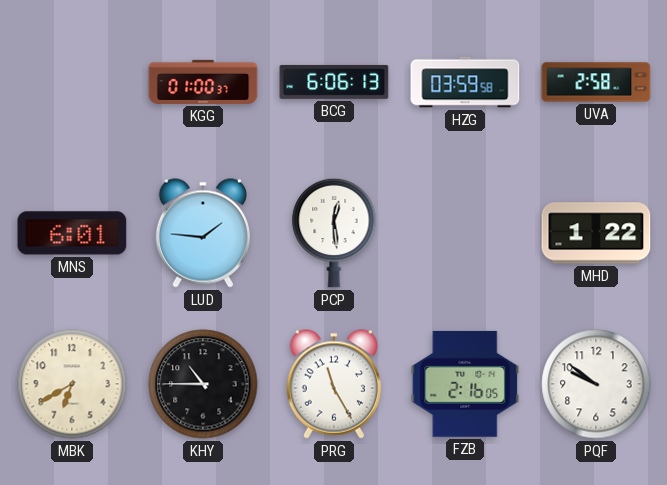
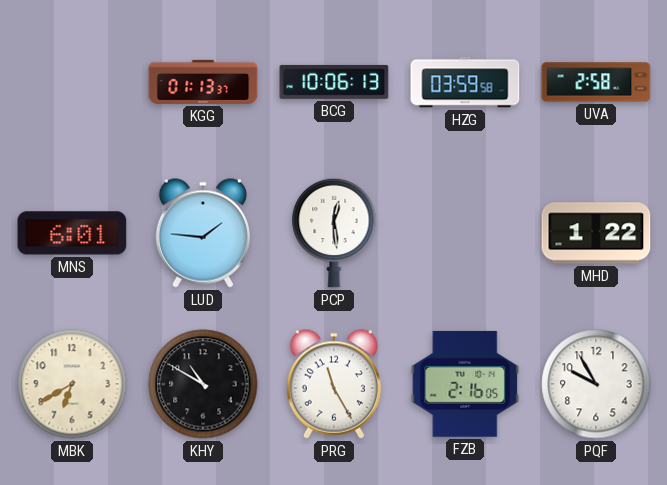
KGG: 01:00 -> 01:13
BCG: 6:06 -> 10:06
KHY: 10:45 -> 10:50
PQF: 9:51 -> 9:55
